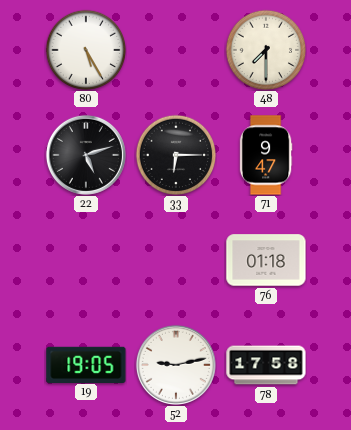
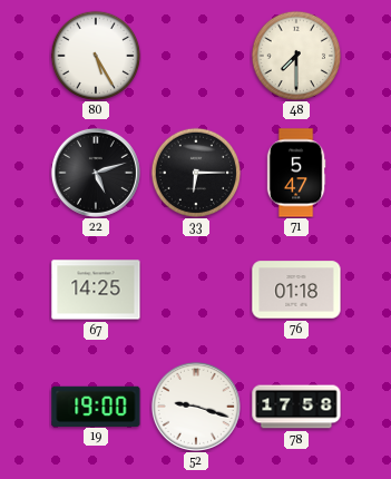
71: 9:47 -> 5:47
67: none -> 14:25
19: 19:05 -> 19:00
52: 9:13 -> 9:18
